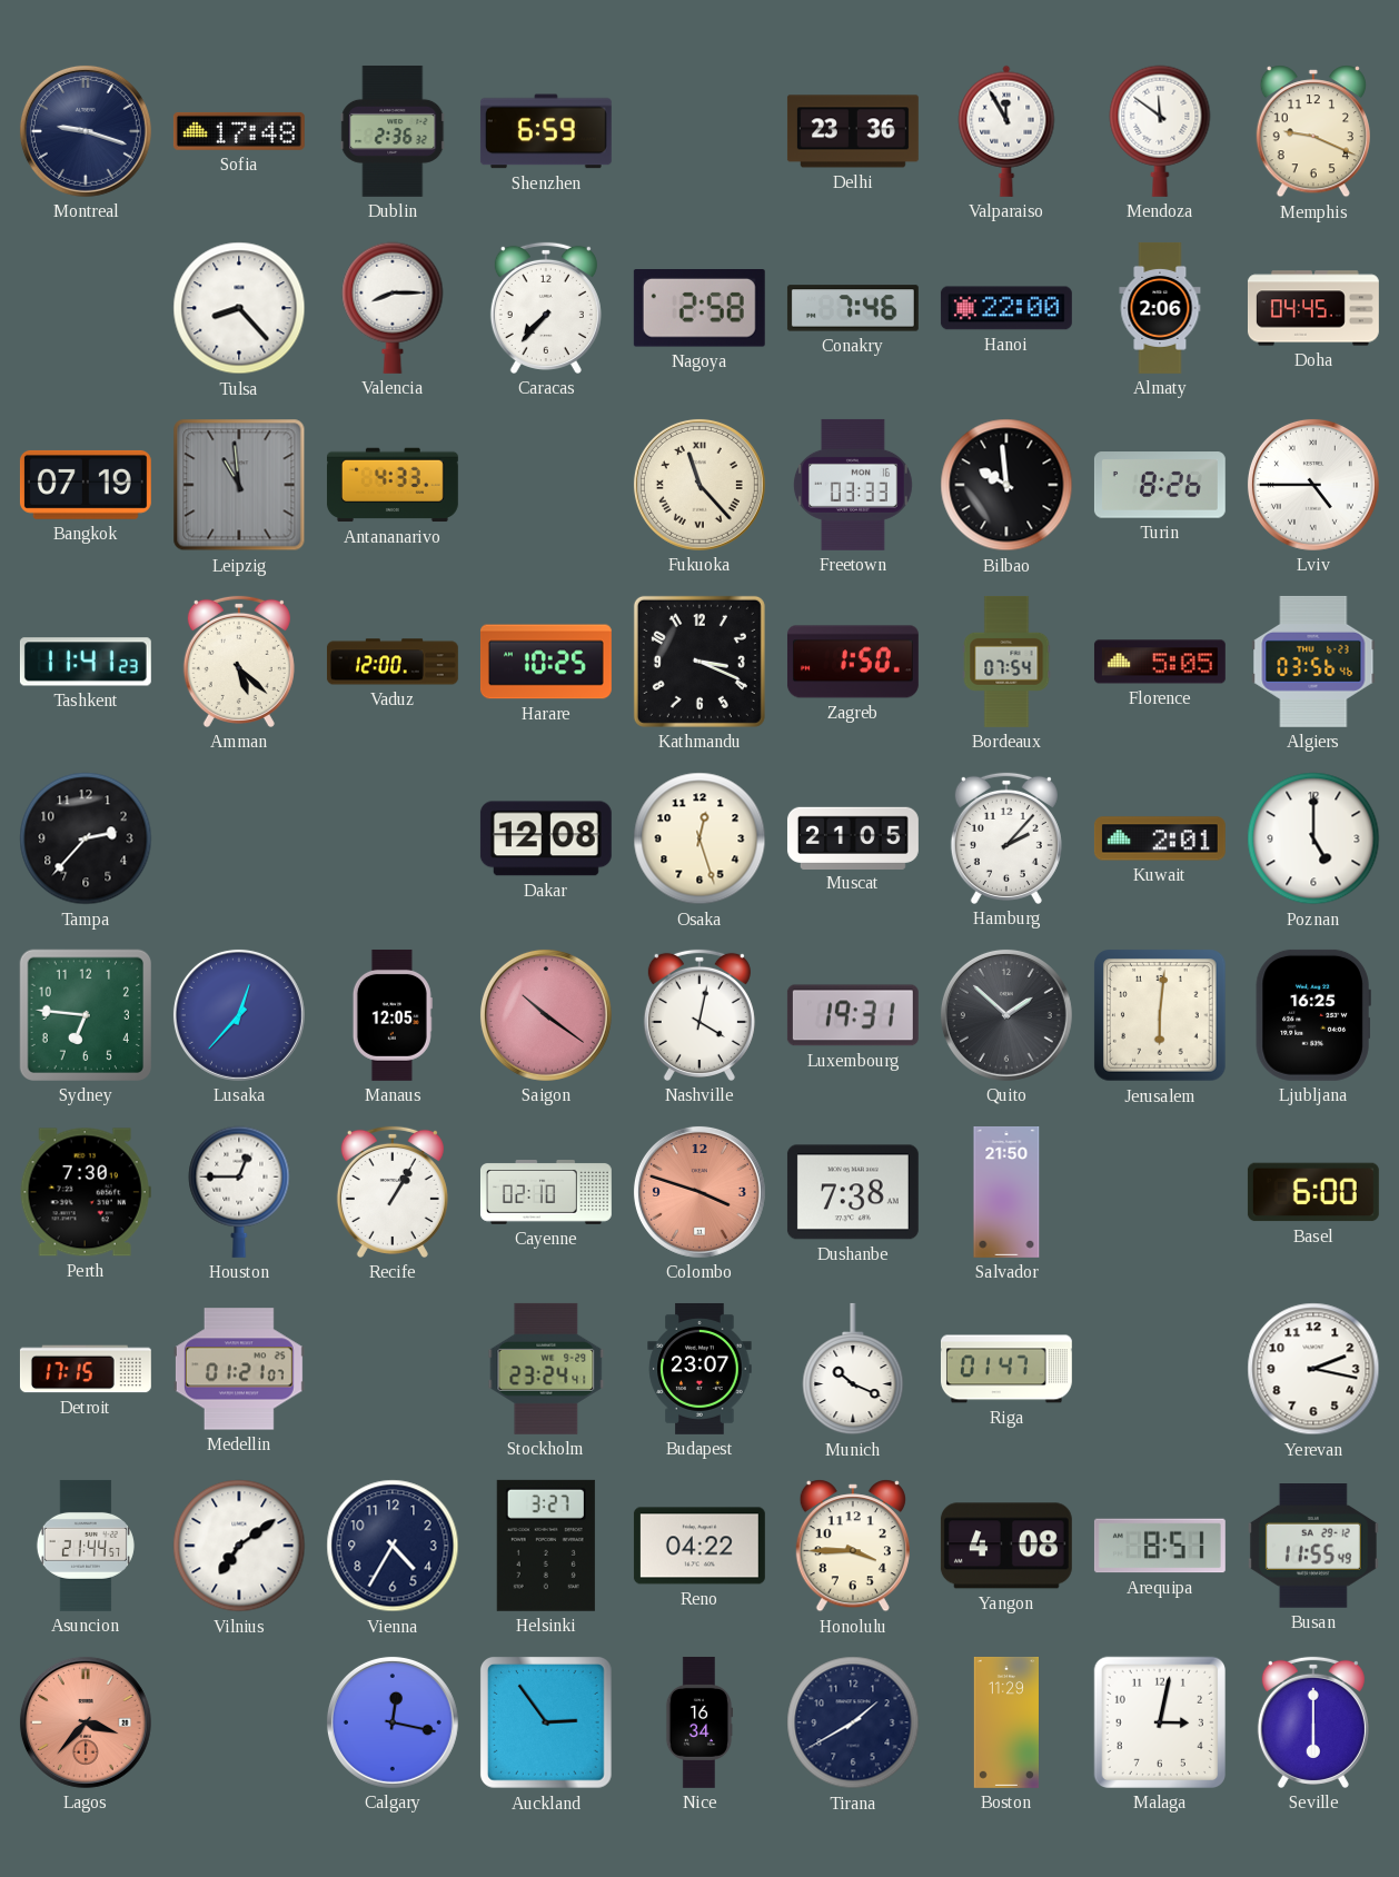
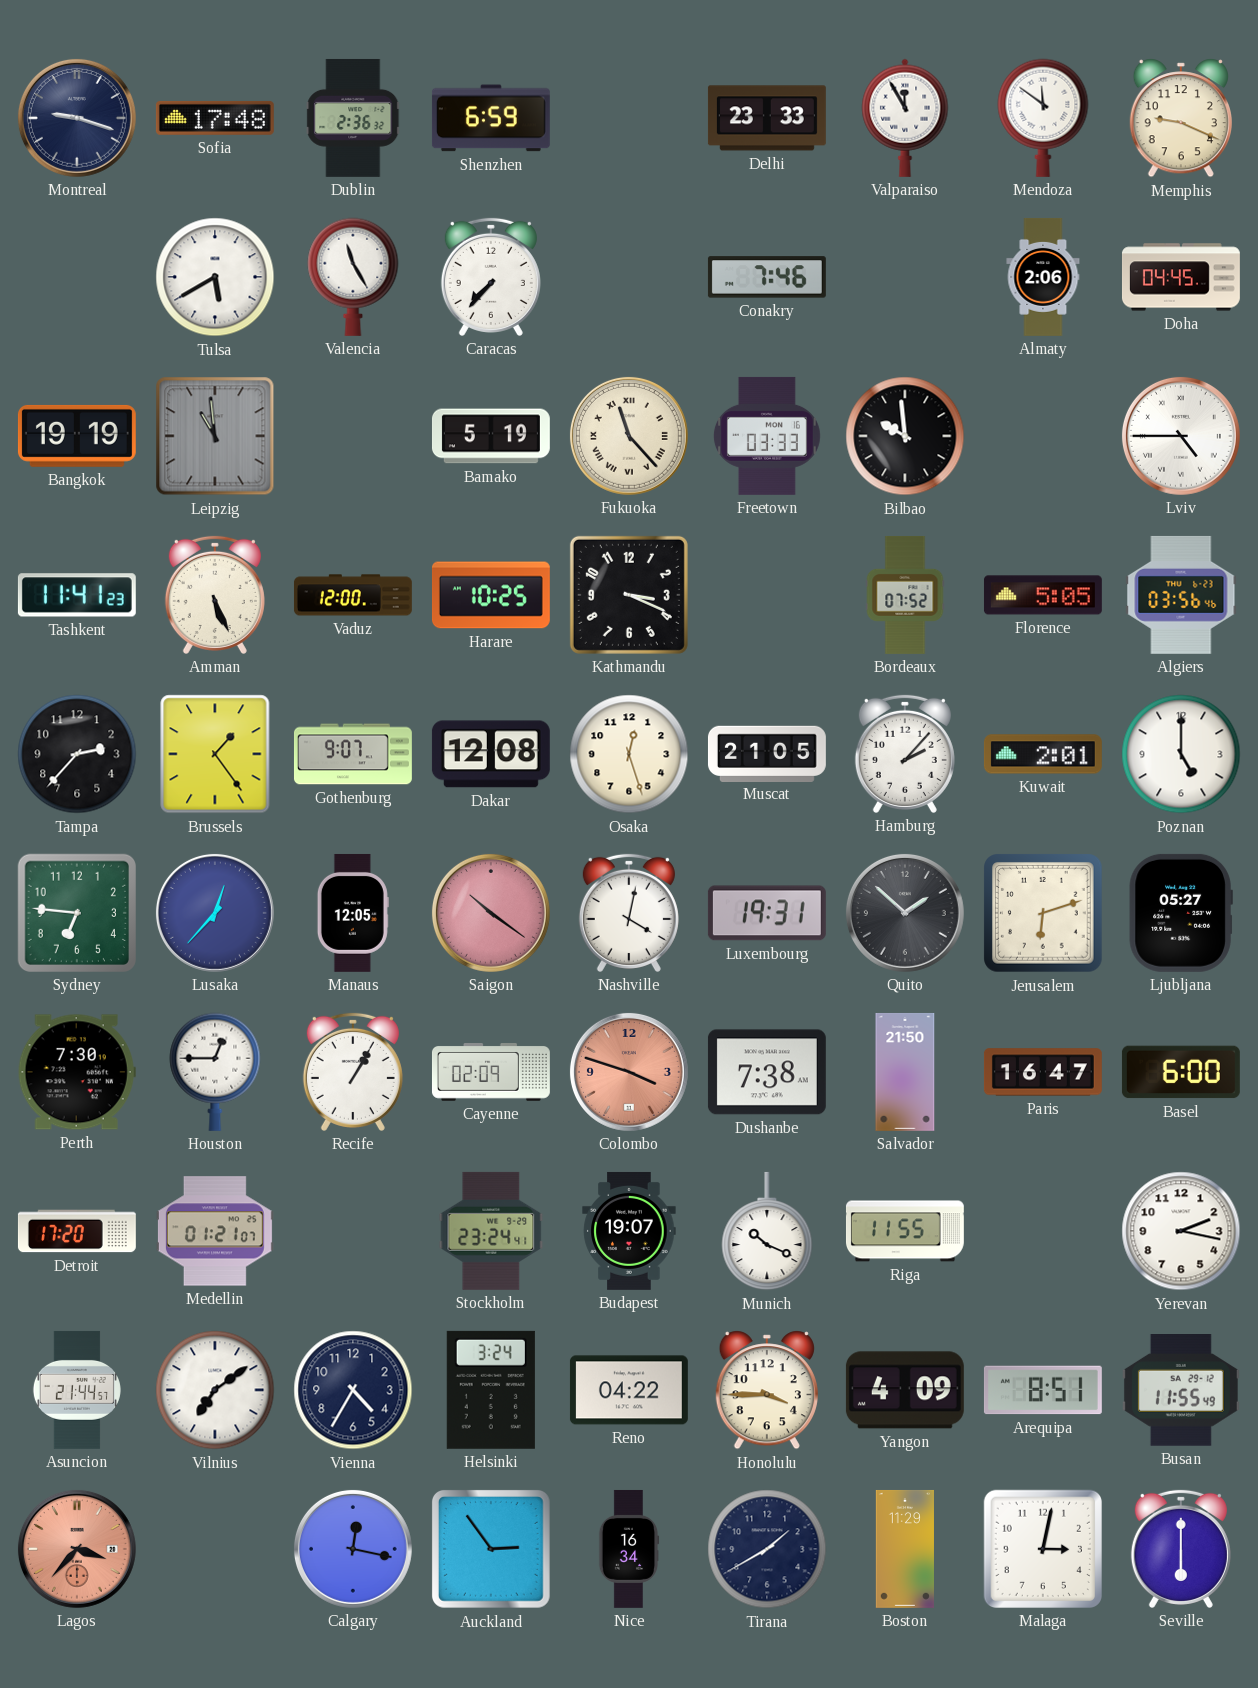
Delhi: 23:36 -> 23:33
Tulsa: 8:23 -> 5:40
Valencia: 8:15 -> 11:25
Nagoya: 2:58 -> none
Hanoi: 22:00 -> none
Bangkok: 07:19 -> 19:19
Antananarivo: 4:33 -> none
Bamako: none -> 5:19
Turin: 8:26 -> none
Amman: 5:22 -> 5:26
Zagreb: 1:50 -> none
Bordeaux: 07:54 -> 07:52
Brussels: none -> 1:24
Gothenburg: none -> 9:07
Jerusalem: 6:01 -> 6:12
Ljubljana: 16:25 -> 05:27
Cayenne: 02:10 -> 02:09
Paris: none -> 16:47
Detroit: 17:15 -> 17:20
Budapest: 23:07 -> 19:07
Riga: 01:47 -> 11:55
Helsinki: 3:27 -> 3:24
Yangon: 4:08 -> 4:09
